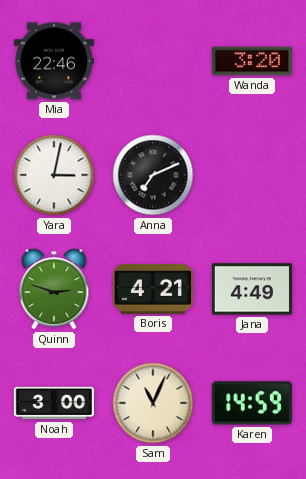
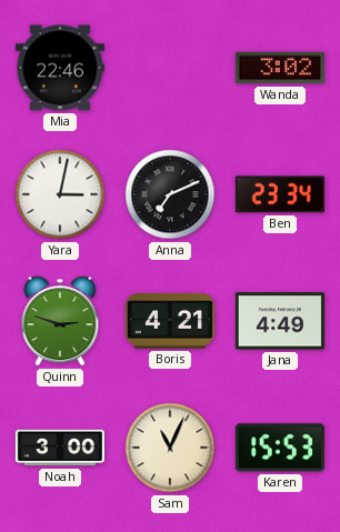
Wanda: 3:20 -> 3:02
Ben: none -> 23:34
Karen: 14:59 -> 15:53
